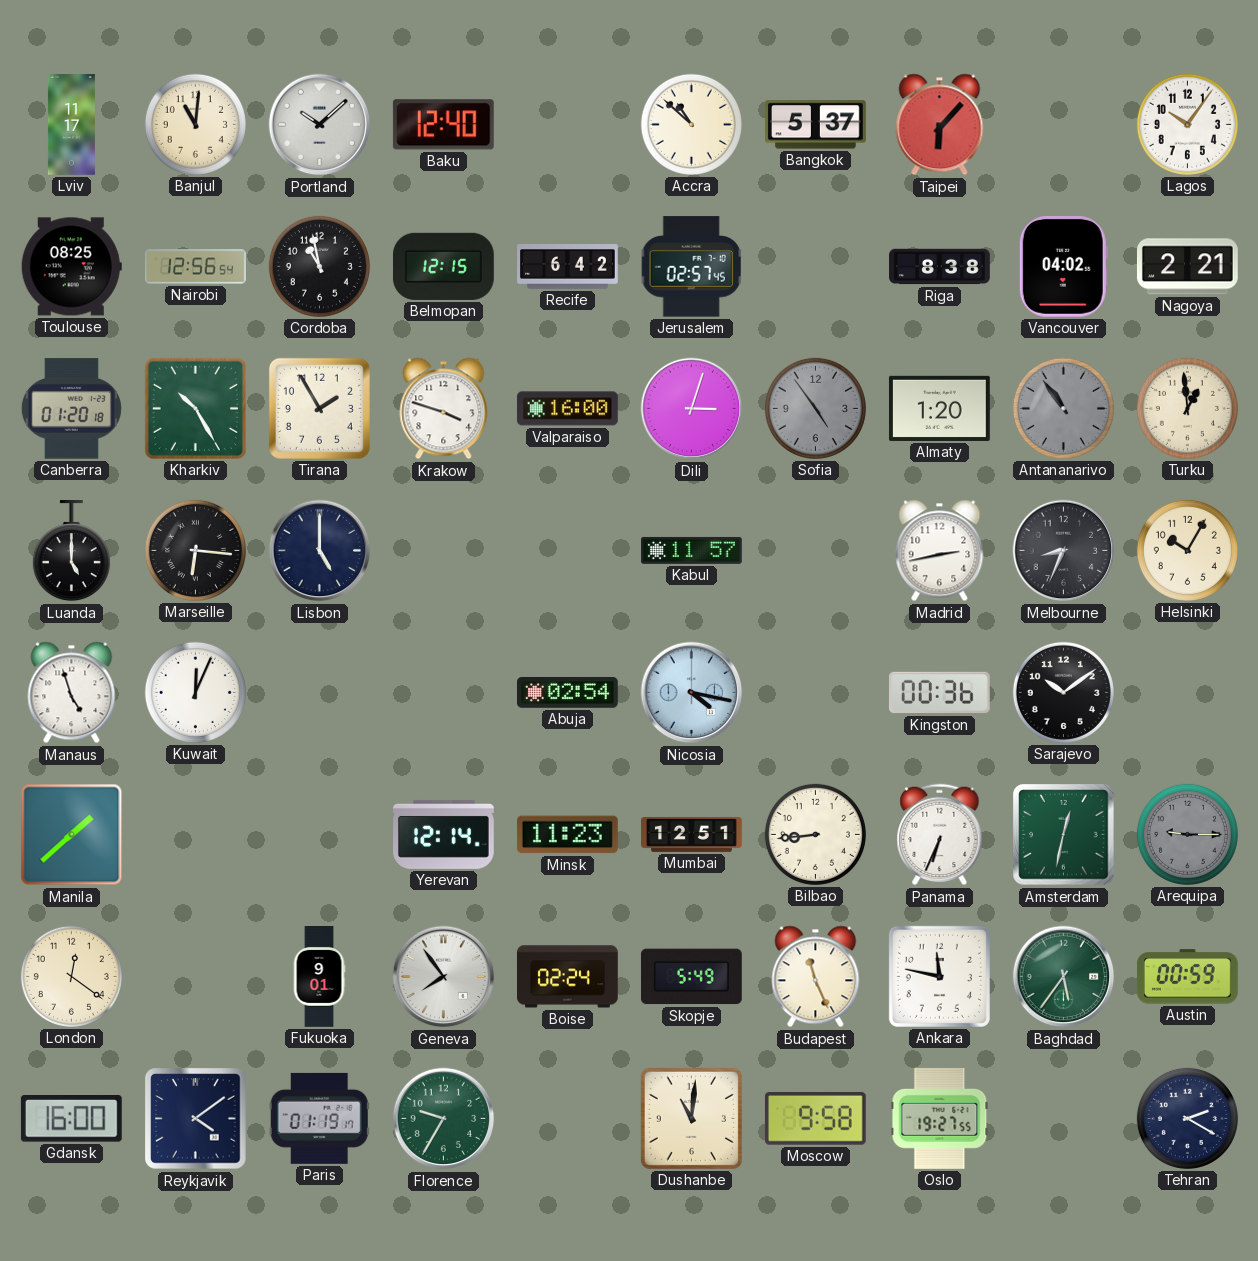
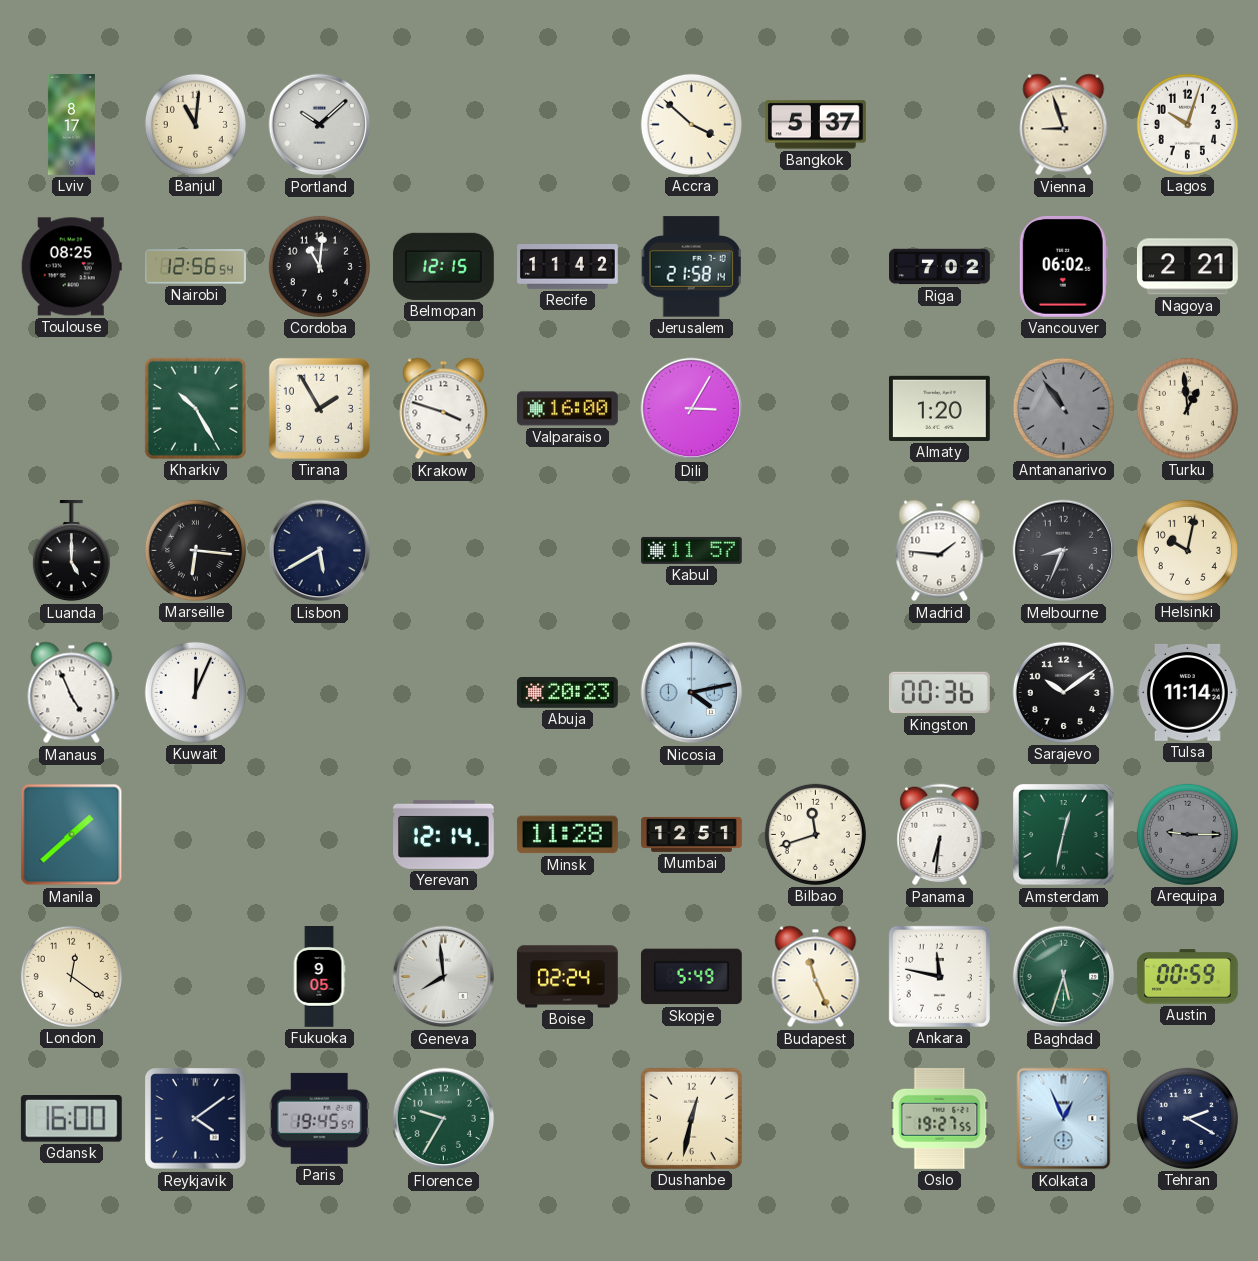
Lviv: 11:17 -> 8:17
Baku: 12:40 -> none
Accra: 10:52 -> 3:52
Taipei: 6:07 -> none
Vienna: none -> 8:57
Lagos: 10:06 -> 10:03
Cordoba: 10:58 -> 11:01
Recife: 6:42 -> 11:42
Jerusalem: 02:57 -> 21:58
Riga: 8:38 -> 7:02
Vancouver: 04:02 -> 06:02
Canberra: 01:20 -> none
Dili: 3:03 -> 3:05
Sofia: 4:54 -> none
Lisbon: 5:00 -> 5:40
Madrid: 2:43 -> 1:46
Helsinki: 10:05 -> 10:02
Manaus: 4:57 -> 4:56
Abuja: 02:54 -> 20:23
Nicosia: 4:17 -> 4:13
Tulsa: none -> 11:14
Minsk: 11:23 -> 11:28
Bilbao: 8:44 -> 11:42
Panama: 6:34 -> 6:31
Fukuoka: 9:01 -> 9:05
Geneva: 7:54 -> 7:59
Baghdad: 5:36 -> 5:33
Paris: 01:19 -> 19:45
Dushanbe: 11:01 -> 12:32
Moscow: 9:58 -> none
Kolkata: none -> 12:56
